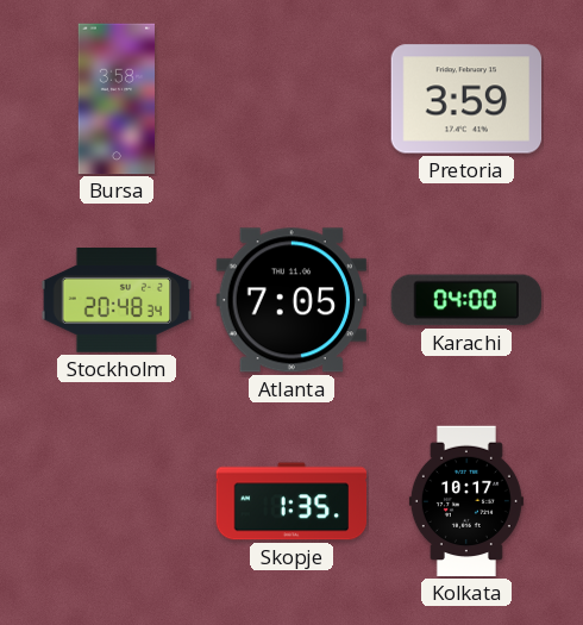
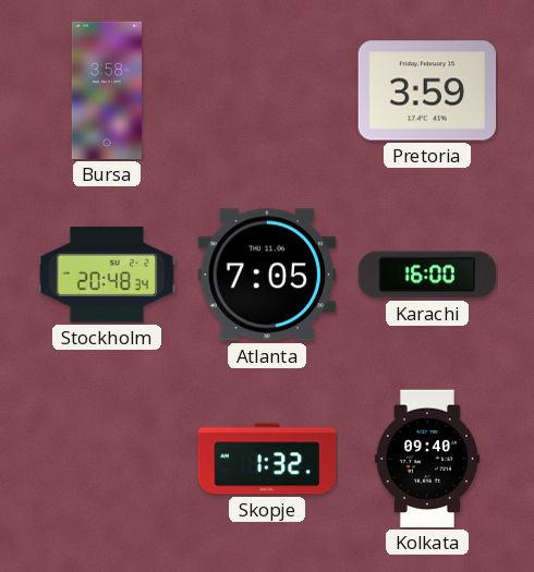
Karachi: 04:00 -> 16:00
Skopje: 1:35 -> 1:32
Kolkata: 10:17 -> 09:40
